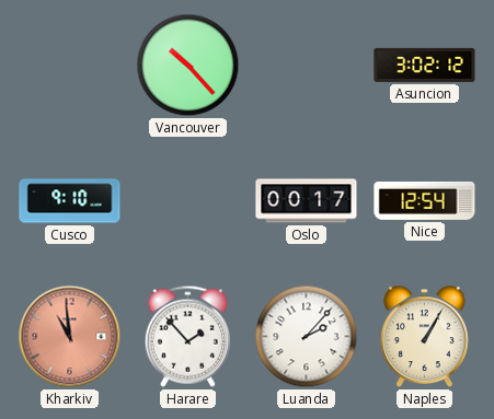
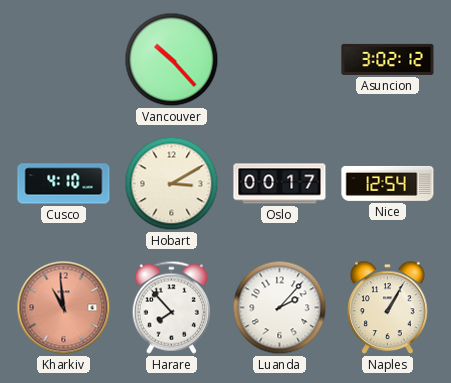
Cusco: 9:10 -> 4:10
Hobart: none -> 3:10
Harare: 1:53 -> 7:53
